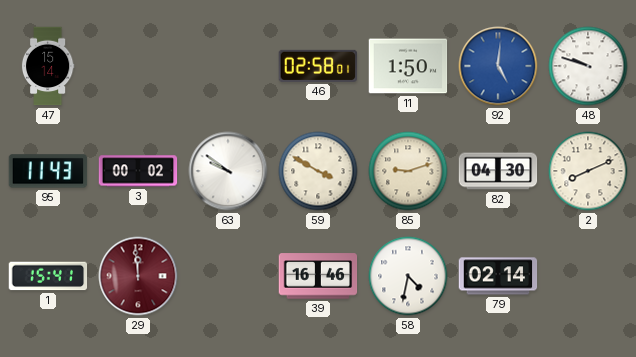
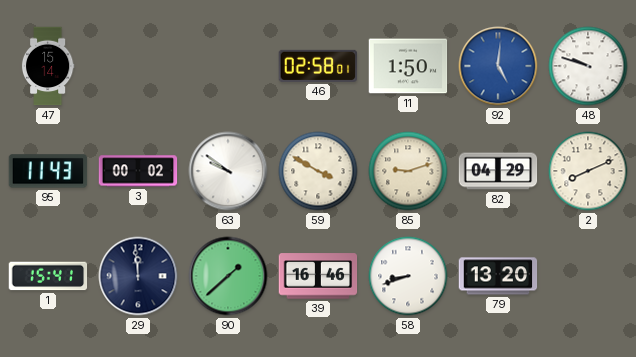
82: 04:30 -> 04:29
29 dial: burgundy -> navy
90: none -> 1:38
58: 4:32 -> 8:42
79: 02:14 -> 13:20
